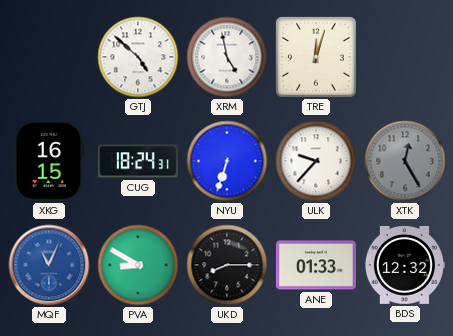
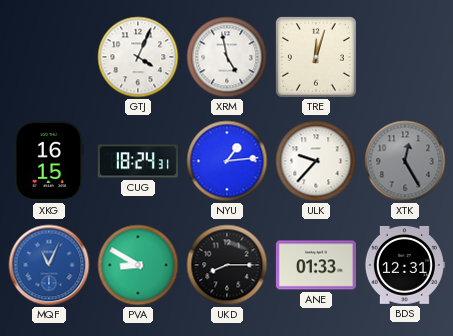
GTJ: 4:52 -> 4:04
NYU: 6:33 -> 1:14
BDS: 12:32 -> 12:31
